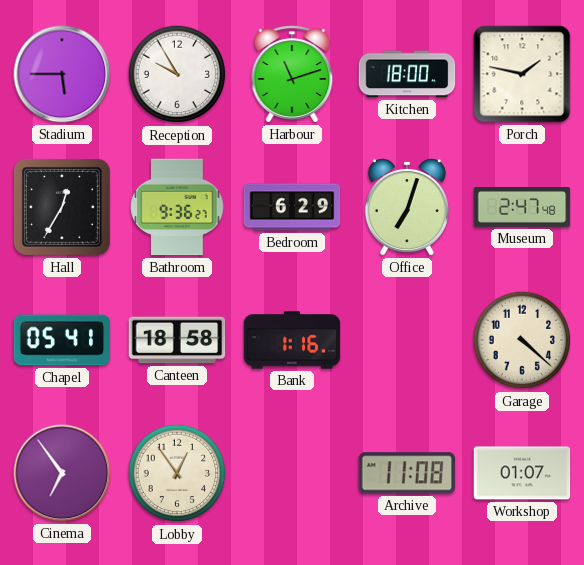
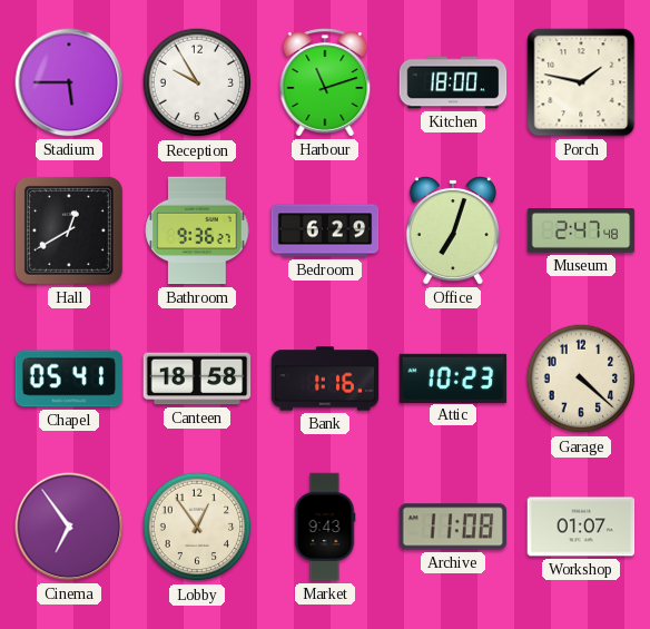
Hall: 12:35 -> 12:40
Attic: none -> 10:23
Market: none -> 9:43
